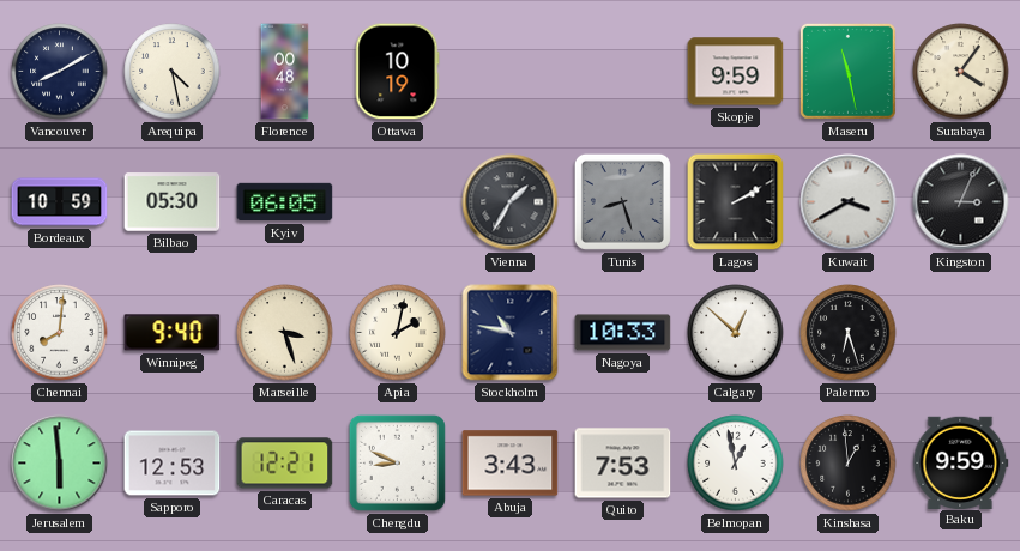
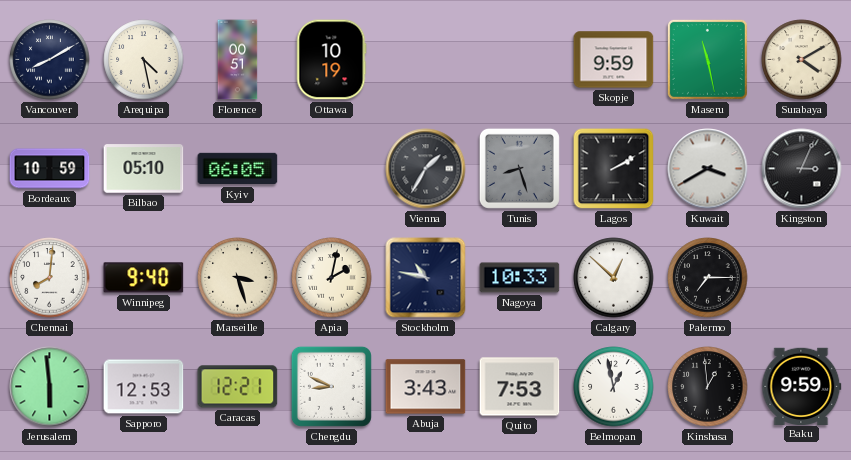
Florence: 00:48 -> 00:51
Surabaya: 4:06 -> 4:10
Bilbao: 05:30 -> 05:10
Palermo: 6:27 -> 7:15
